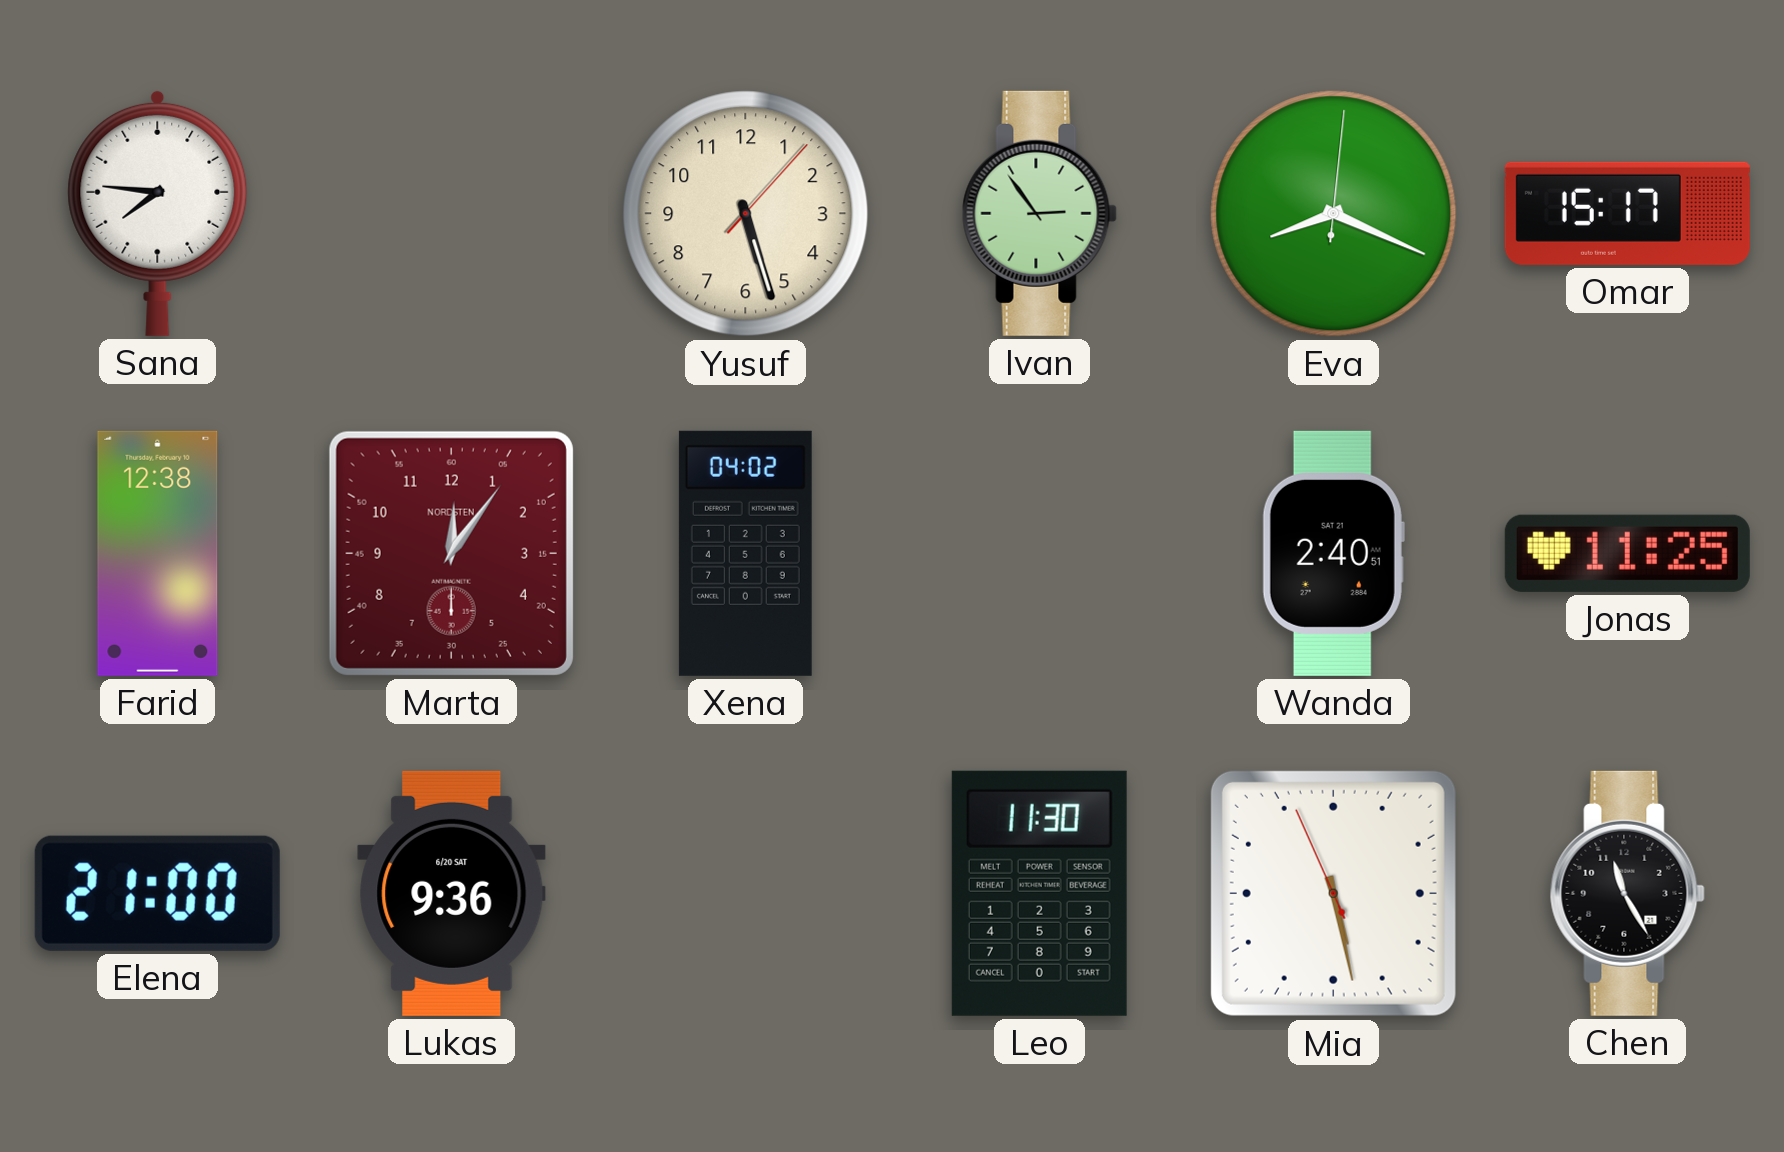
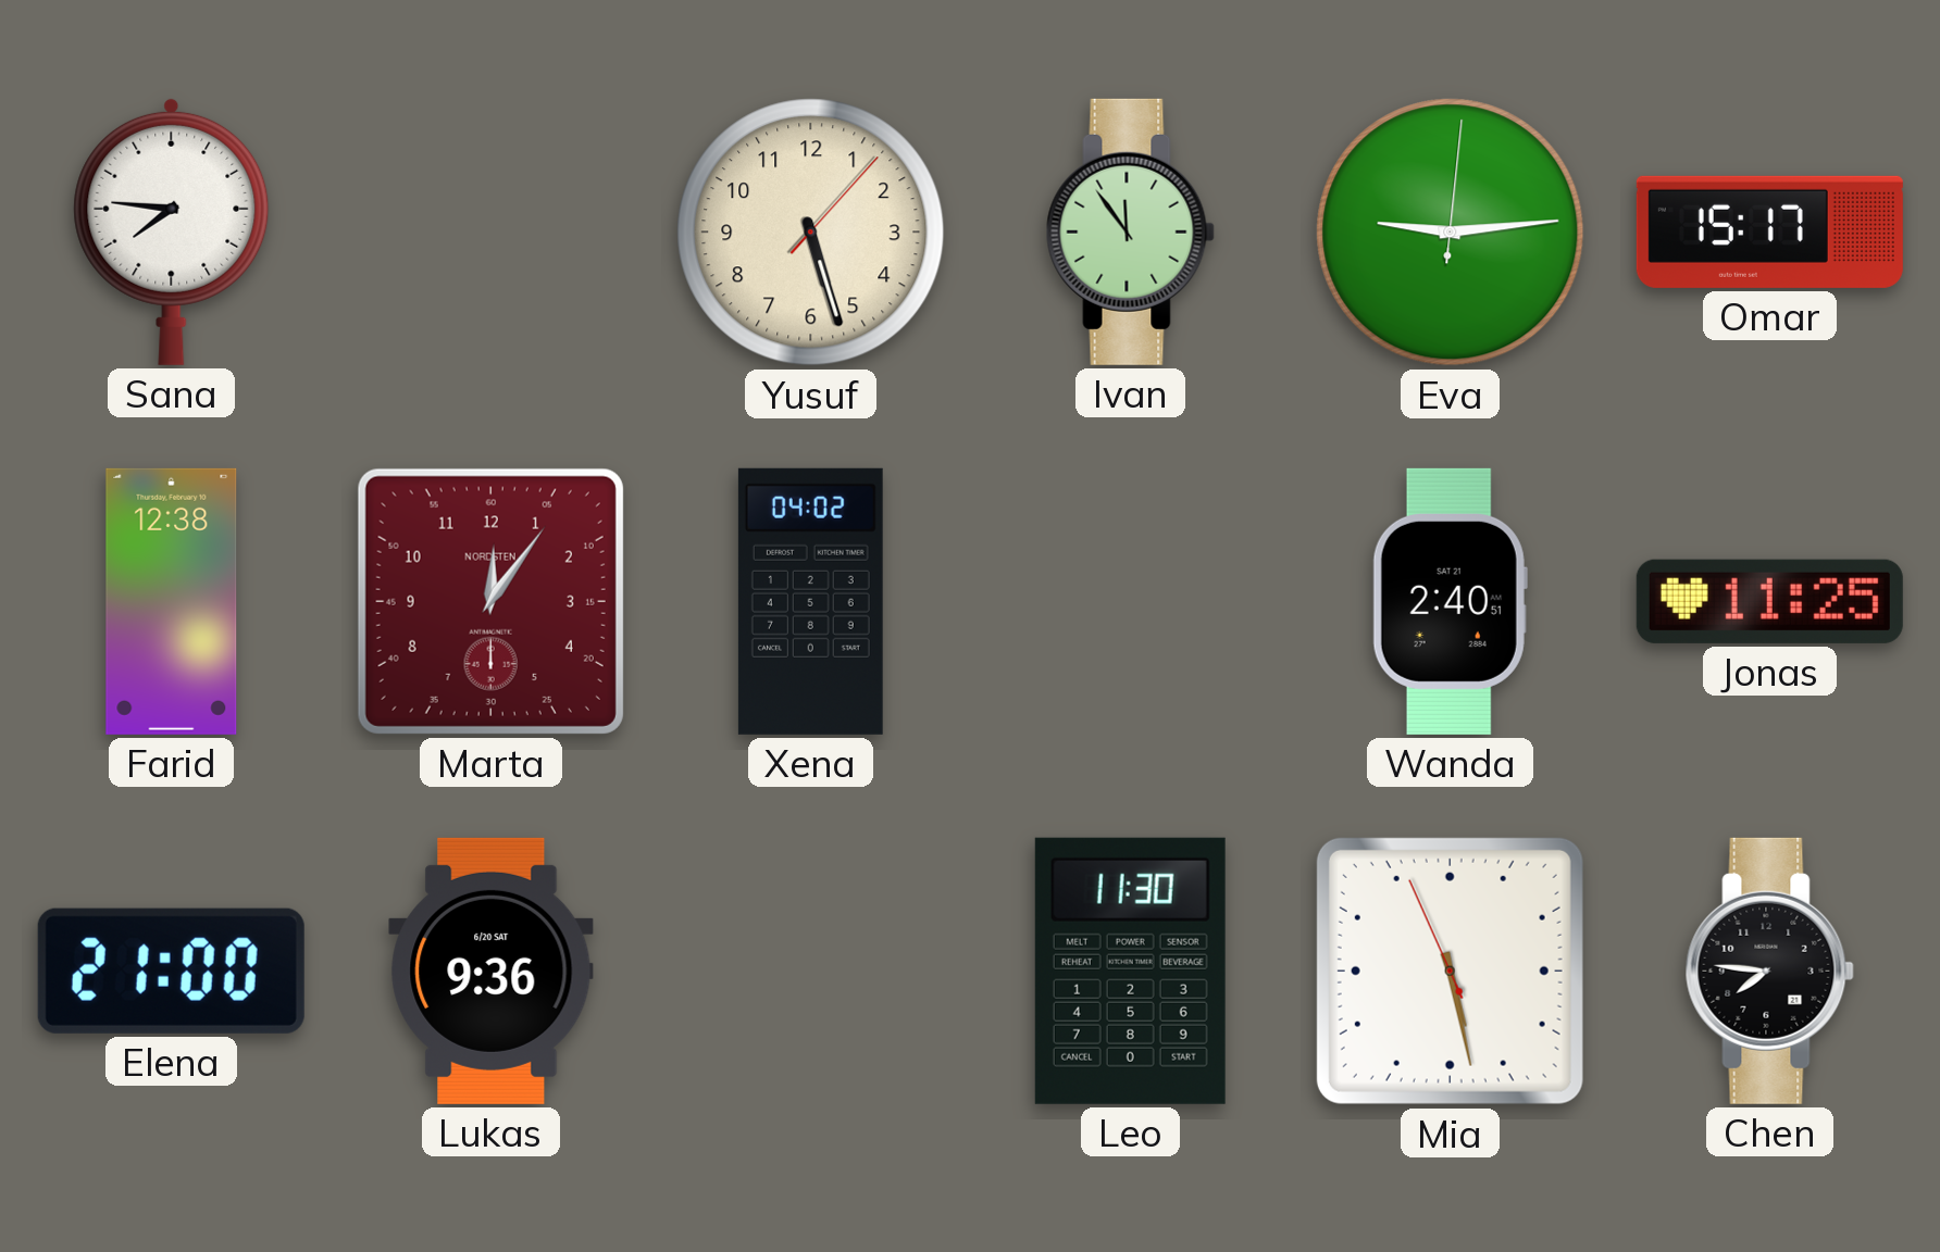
Ivan: 2:54 -> 11:54
Eva: 8:19 -> 9:14
Chen: 11:25 -> 7:46
